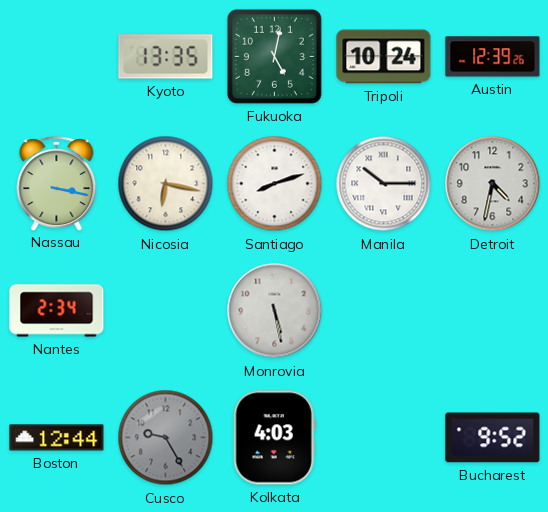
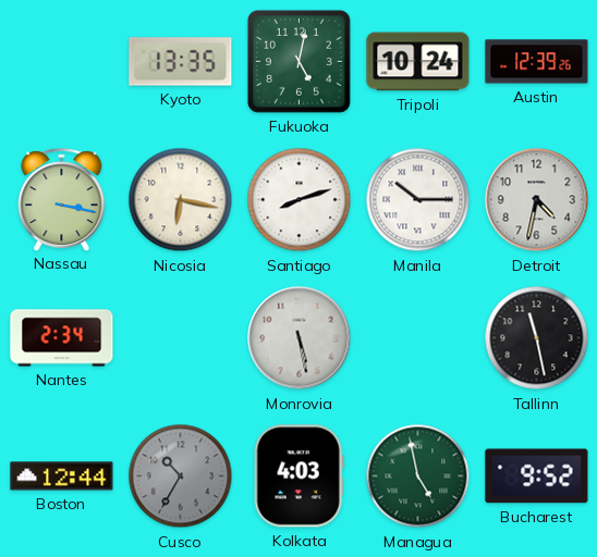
Tallinn: none -> 11:28
Cusco: 9:25 -> 10:35
Managua: none -> 4:58
